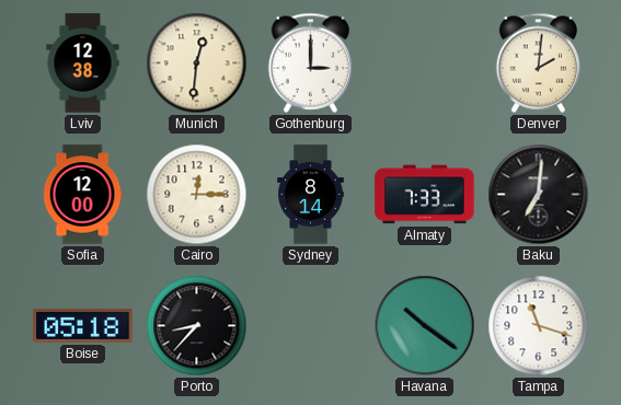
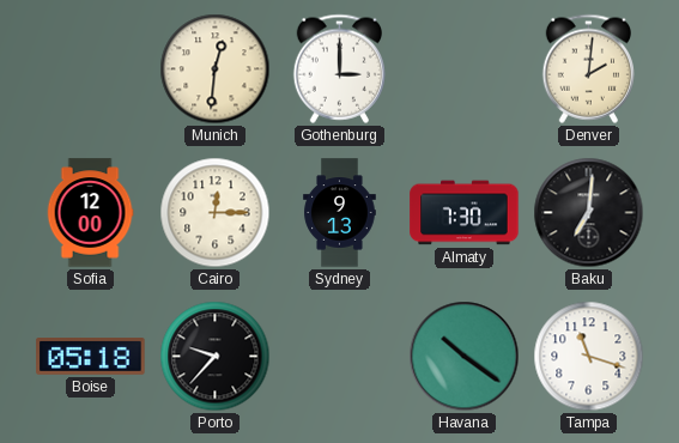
Lviv: 12:38 -> none
Sydney: 8:14 -> 9:13
Almaty: 7:33 -> 7:30
Porto: 8:37 -> 9:37
